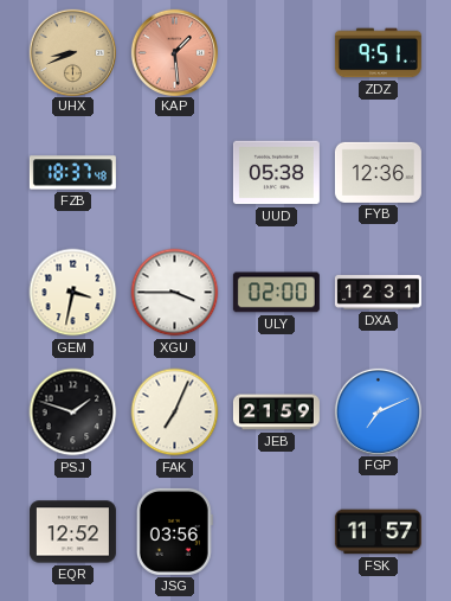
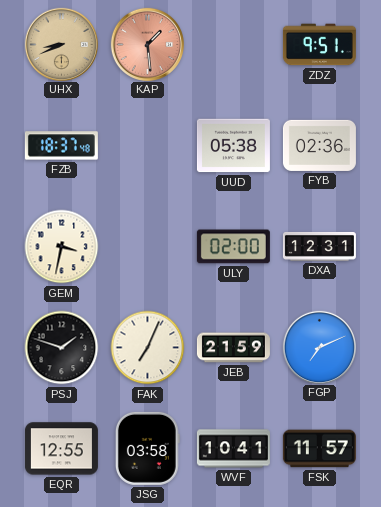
FYB: 12:36 -> 02:36
XGU: 3:45 -> none
EQR: 12:52 -> 12:55
JSG: 03:56 -> 03:58
WVF: none -> 10:41
